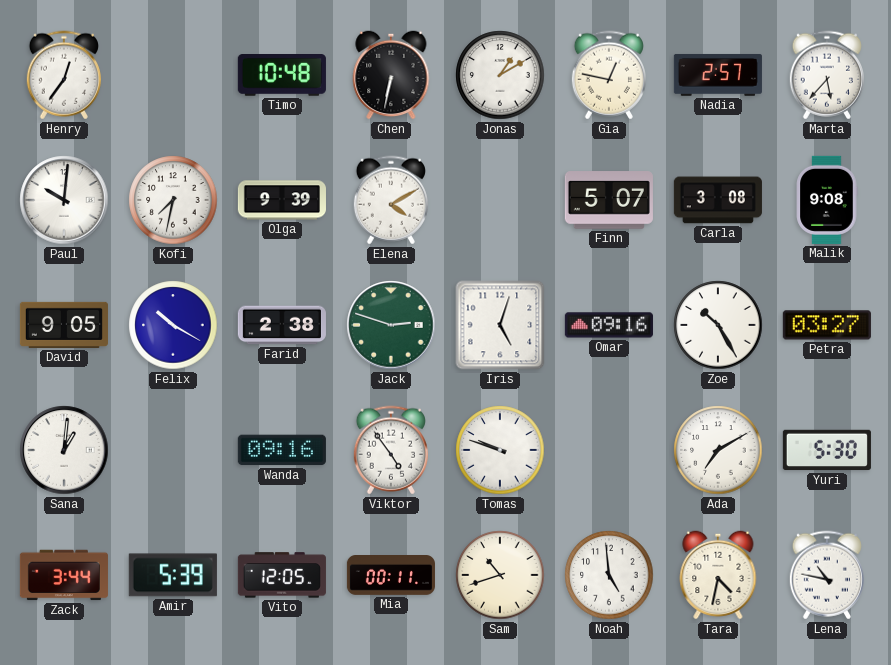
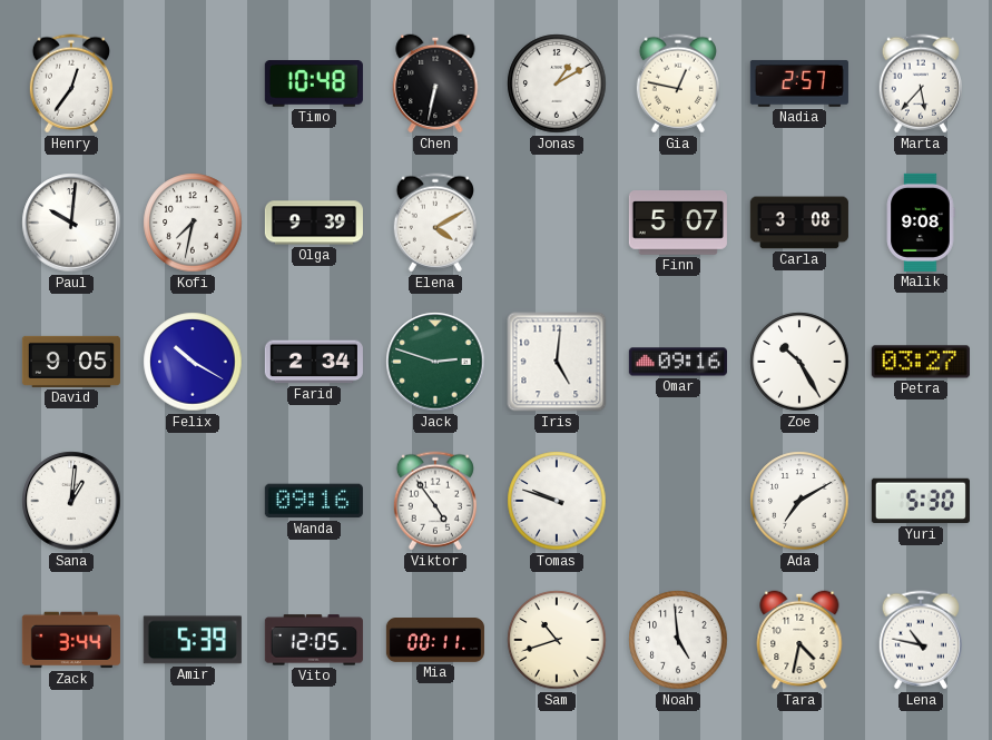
Farid: 2:38 -> 2:34
Iris: 5:03 -> 5:01
